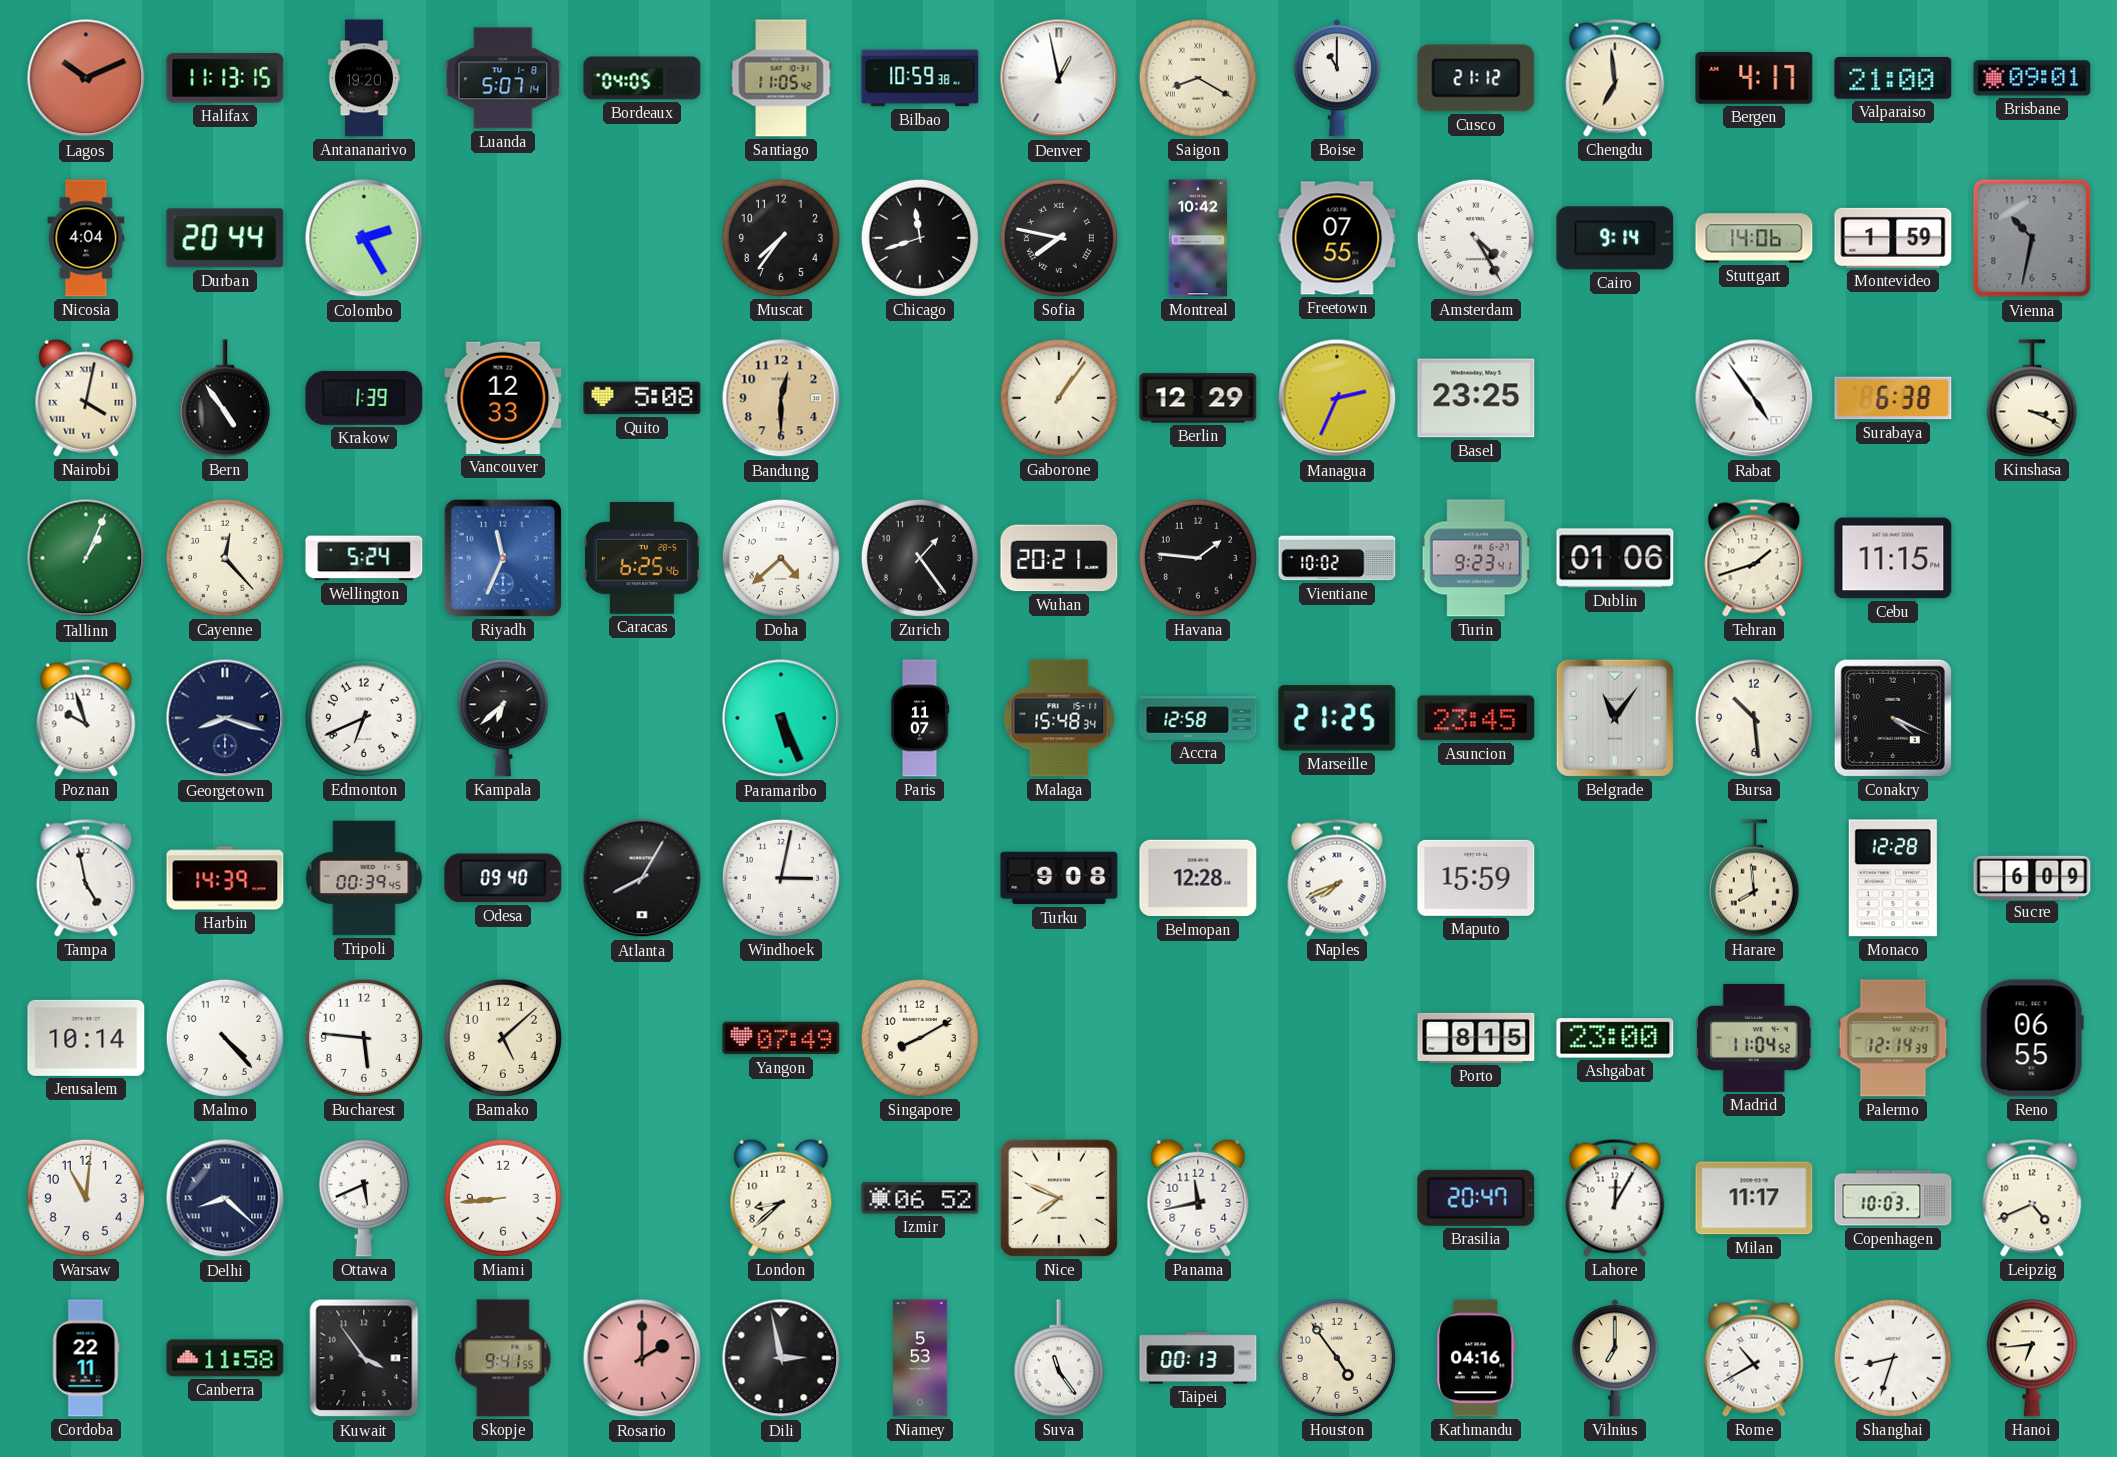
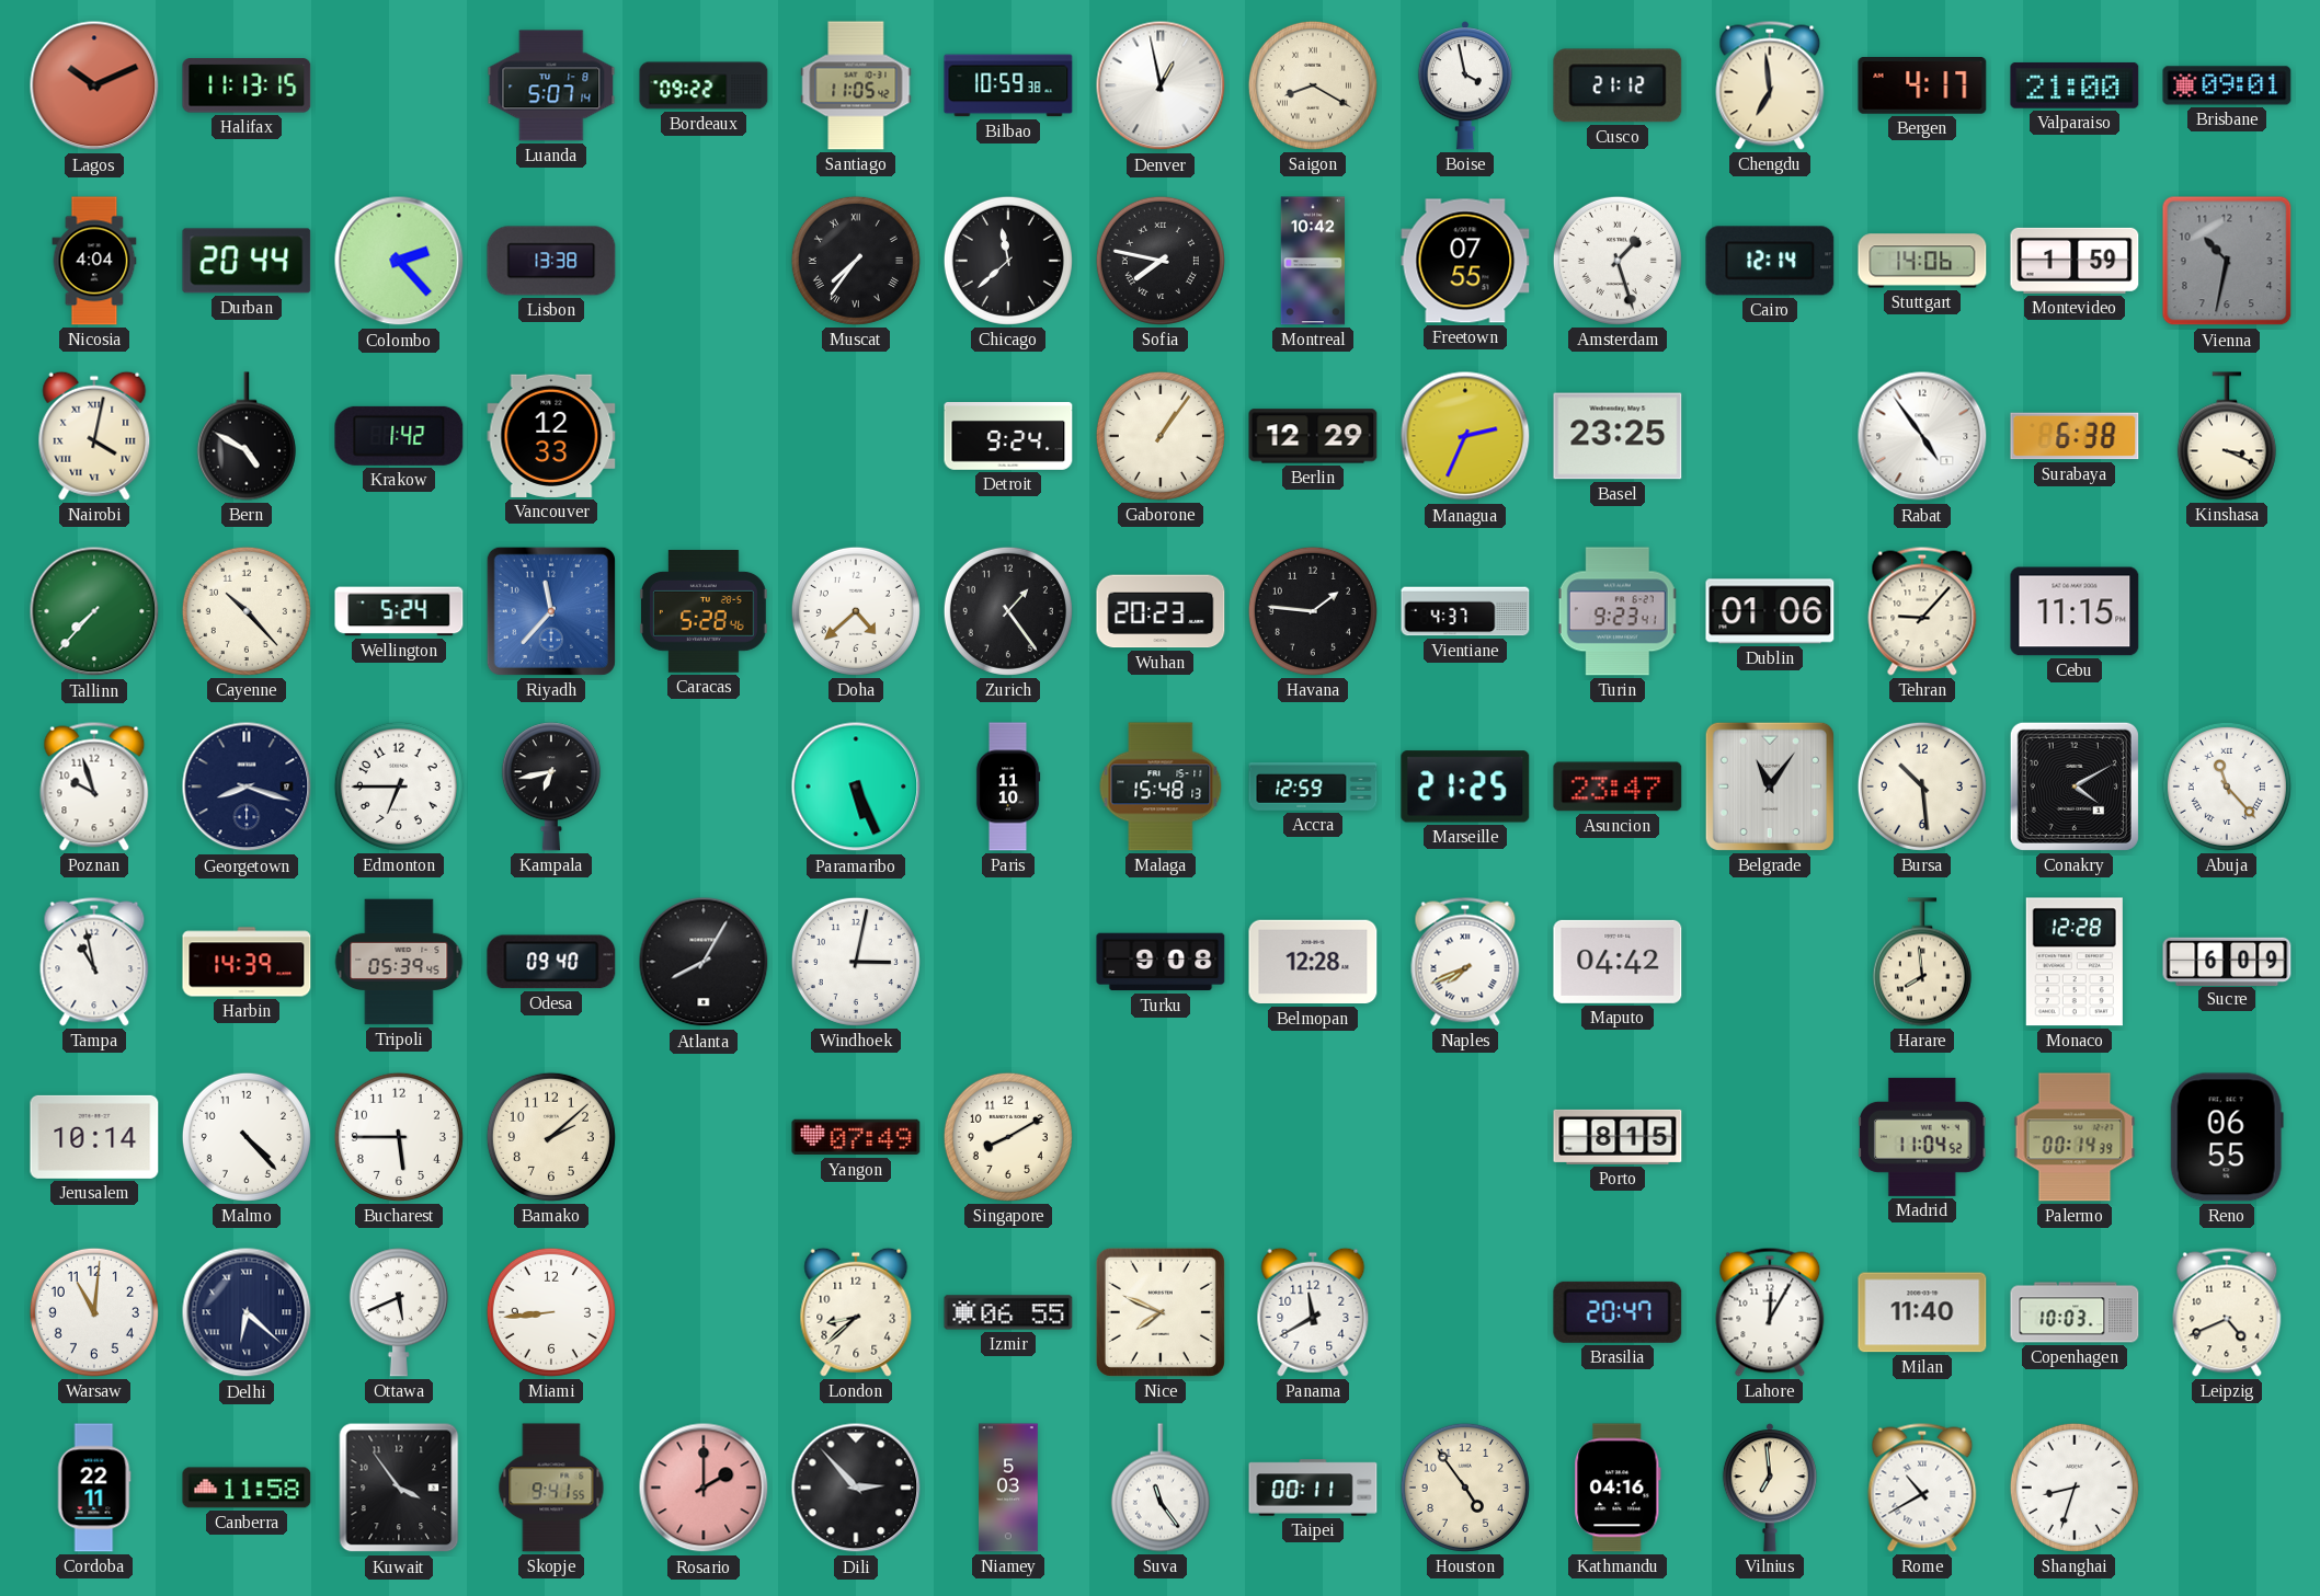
Antananarivo: 19:20 -> none
Bordeaux: 04:05 -> 09:22
Boise: 11:00 -> 3:58
Colombo: 2:25 -> 2:23
Lisbon: none -> 13:38
Muscat numerals: Arabic -> Roman
Chicago: 11:42 -> 11:38
Amsterdam: 4:25 -> 1:27
Cairo: 9:14 -> 12:14
Bern: 4:54 -> 4:50
Krakow: 1:39 -> 1:42
Quito: 5:08 -> none
Bandung: 12:30 -> none
Detroit: none -> 9:24
Tallinn: 1:04 -> 7:37
Cayenne: 12:23 -> 10:23
Riyadh: 11:34 -> 11:37
Caracas: 6:25 -> 5:28
Wuhan: 20:21 -> 20:23
Vientiane: 10:02 -> 4:37
Tehran: 1:42 -> 9:07
Edmonton: 6:41 -> 6:45
Kampala: 6:38 -> 6:43
Paris: 11:07 -> 11:10
Malaga: 15:48:34 -> 15:48:13
Accra: 12:58 -> 12:59
Asuncion: 23:45 -> 23:47
Conakry: 4:19 -> 4:10
Abuja: none -> 11:23
Tampa: 4:58 -> 10:58
Tripoli: 00:39 -> 05:39
Maputo: 15:59 -> 04:42
Bucharest: 5:46 -> 5:45
Bamako: 5:08 -> 2:08
Ashgabat: 23:00 -> none
Palermo: 12:14 -> 00:14
Delhi: 8:22 -> 6:22
Izmir: 06:52 -> 06:55
Panama: 11:43 -> 11:40
Milan: 11:17 -> 11:40
Dili: 2:58 -> 2:53
Niamey: 5:53 -> 5:03
Taipei: 00:13 -> 00:11
Vilnius: 7:00 -> 6:59
Hanoi: 6:44 -> none
